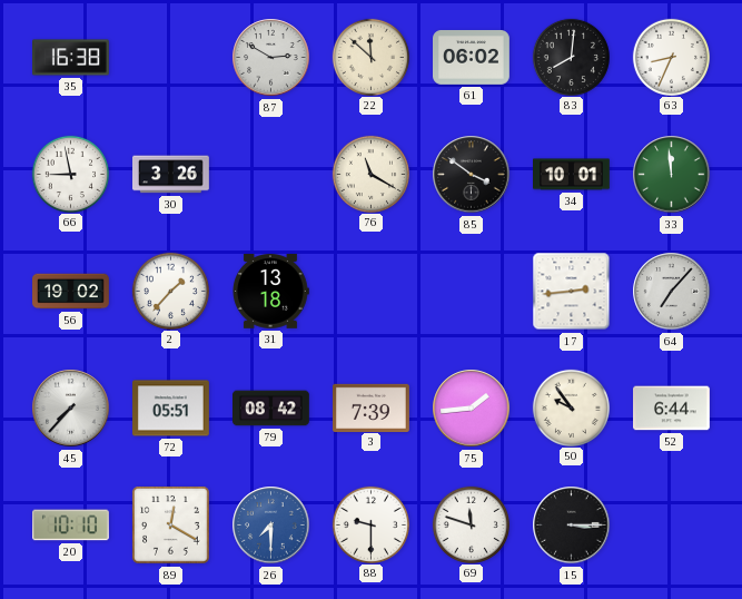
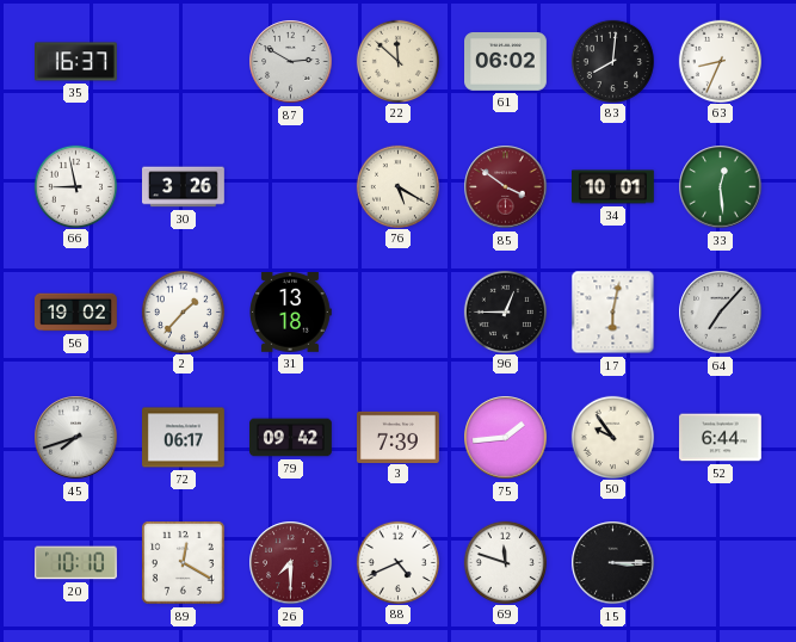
35: 16:38 -> 16:37
76: 11:20 -> 5:20
85 dial: black -> burgundy
33: 11:59 -> 12:29
96: none -> 12:45
17: 2:44 -> 6:02
45: 7:37 -> 7:42
72: 05:51 -> 06:17
79: 08:42 -> 09:42
26 dial: blue -> burgundy
88: 9:30 -> 4:41
